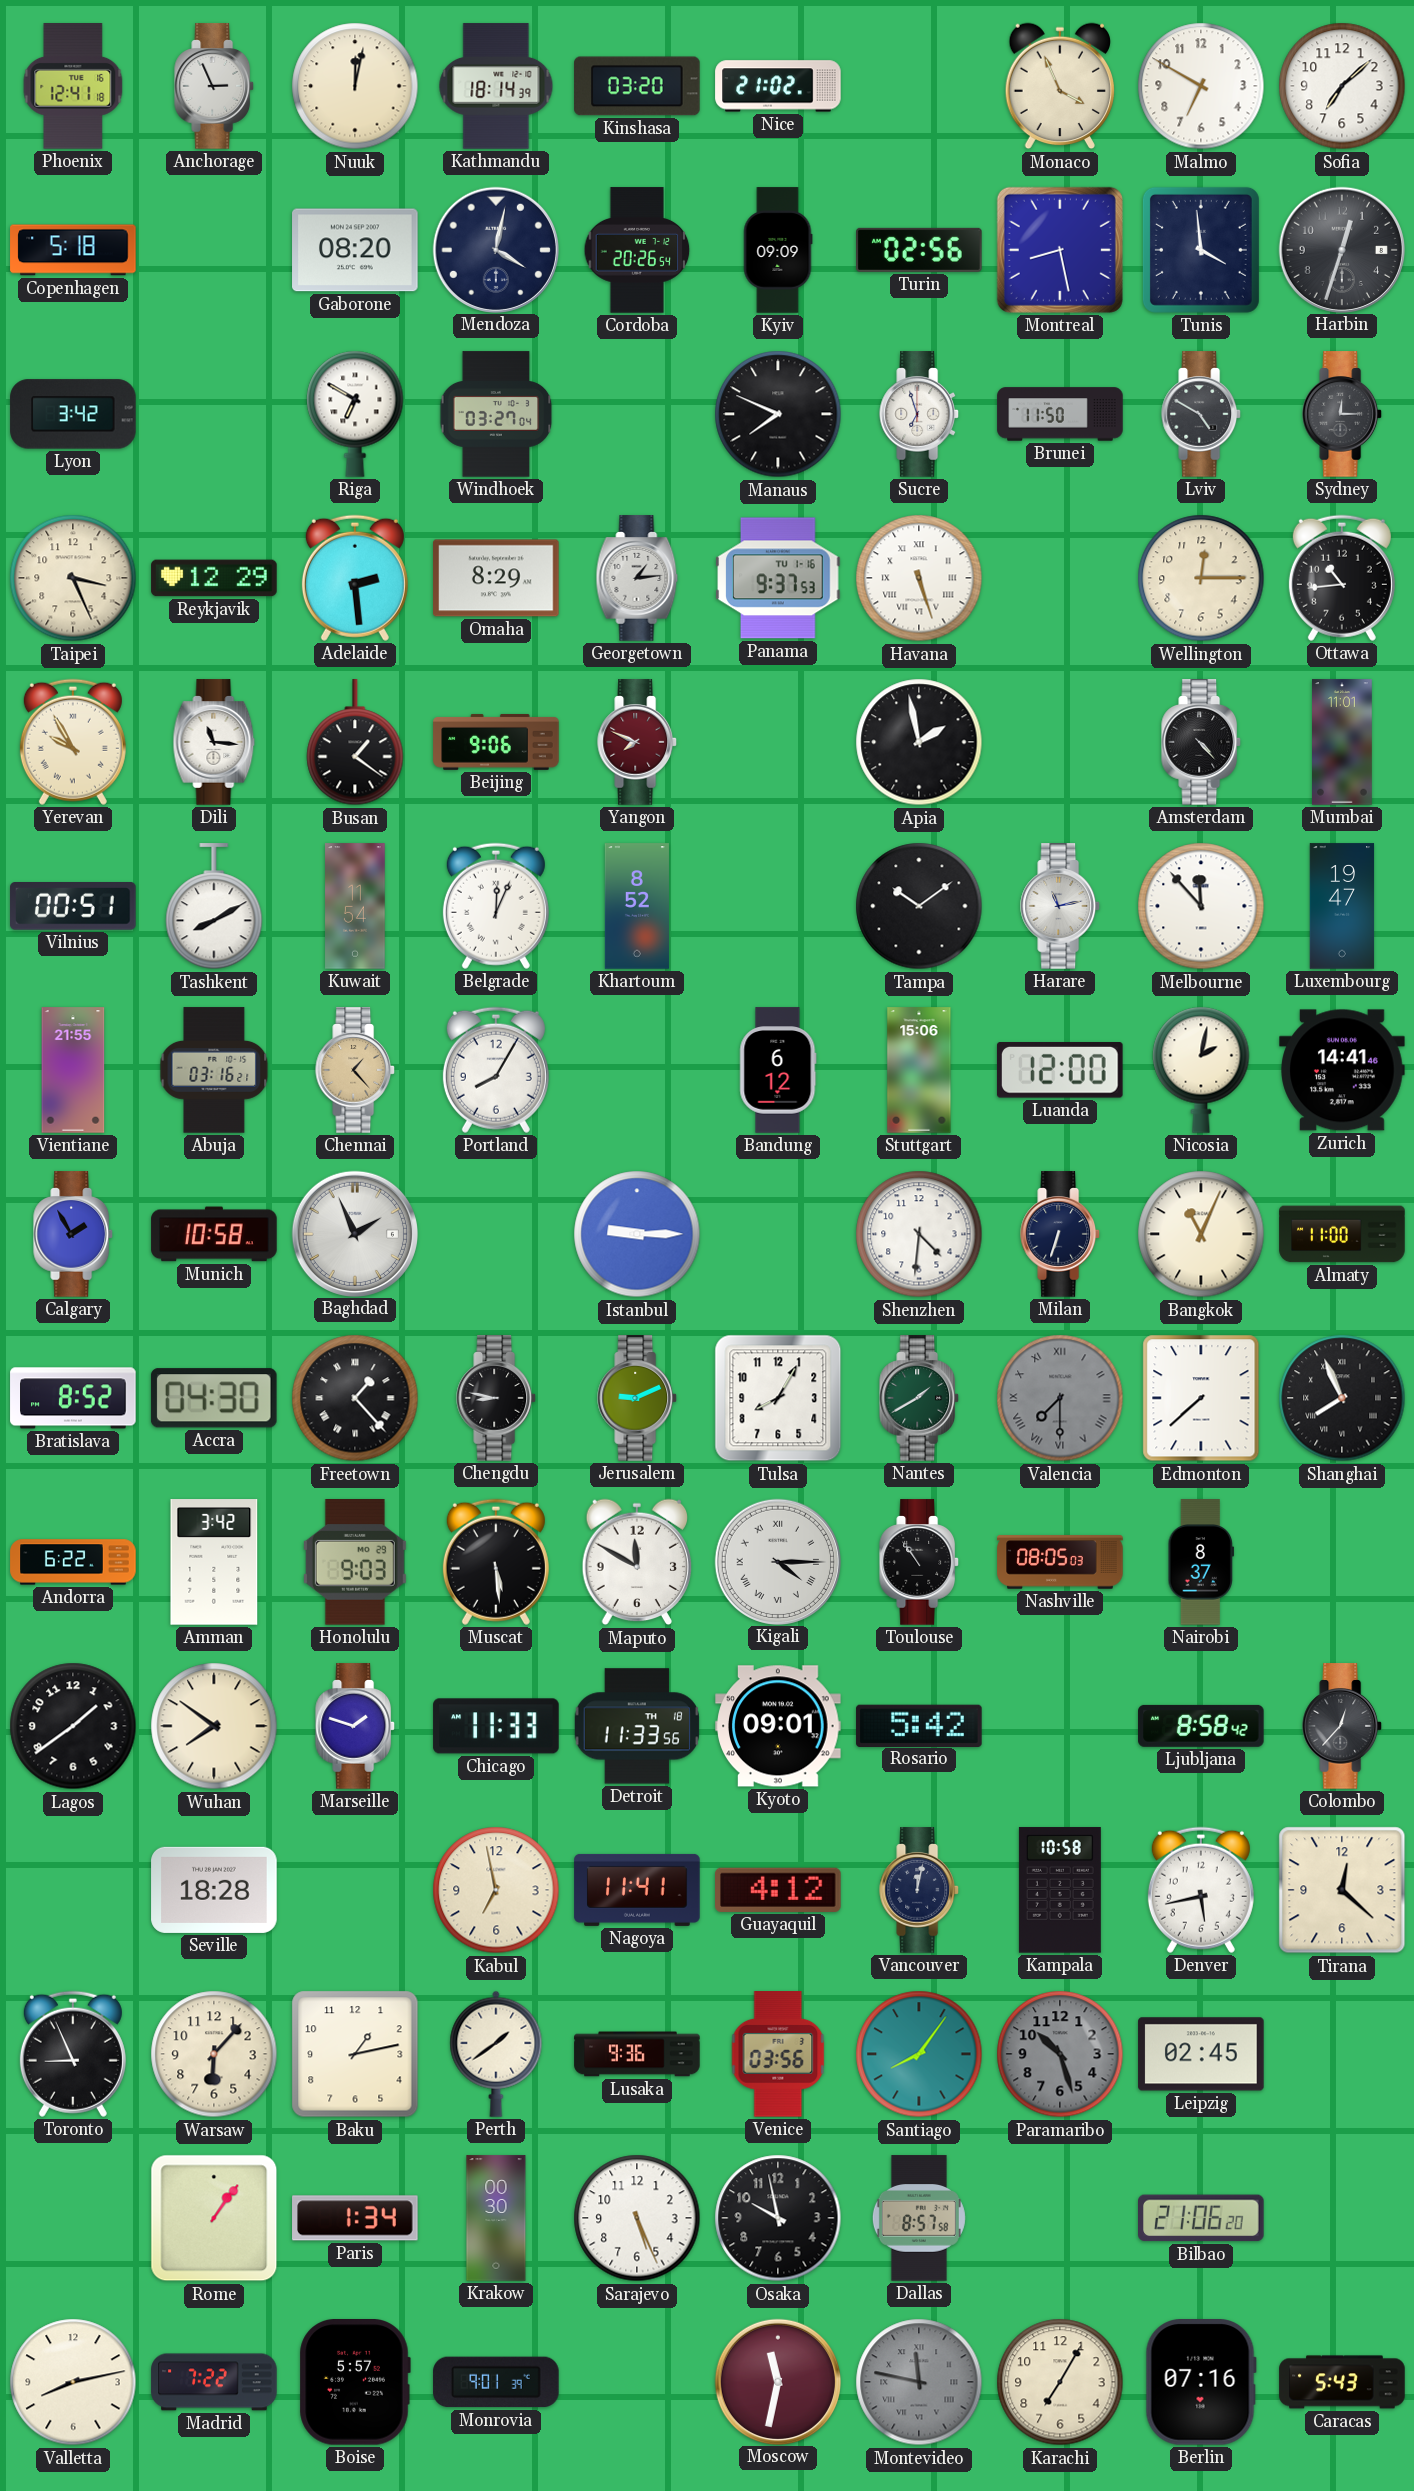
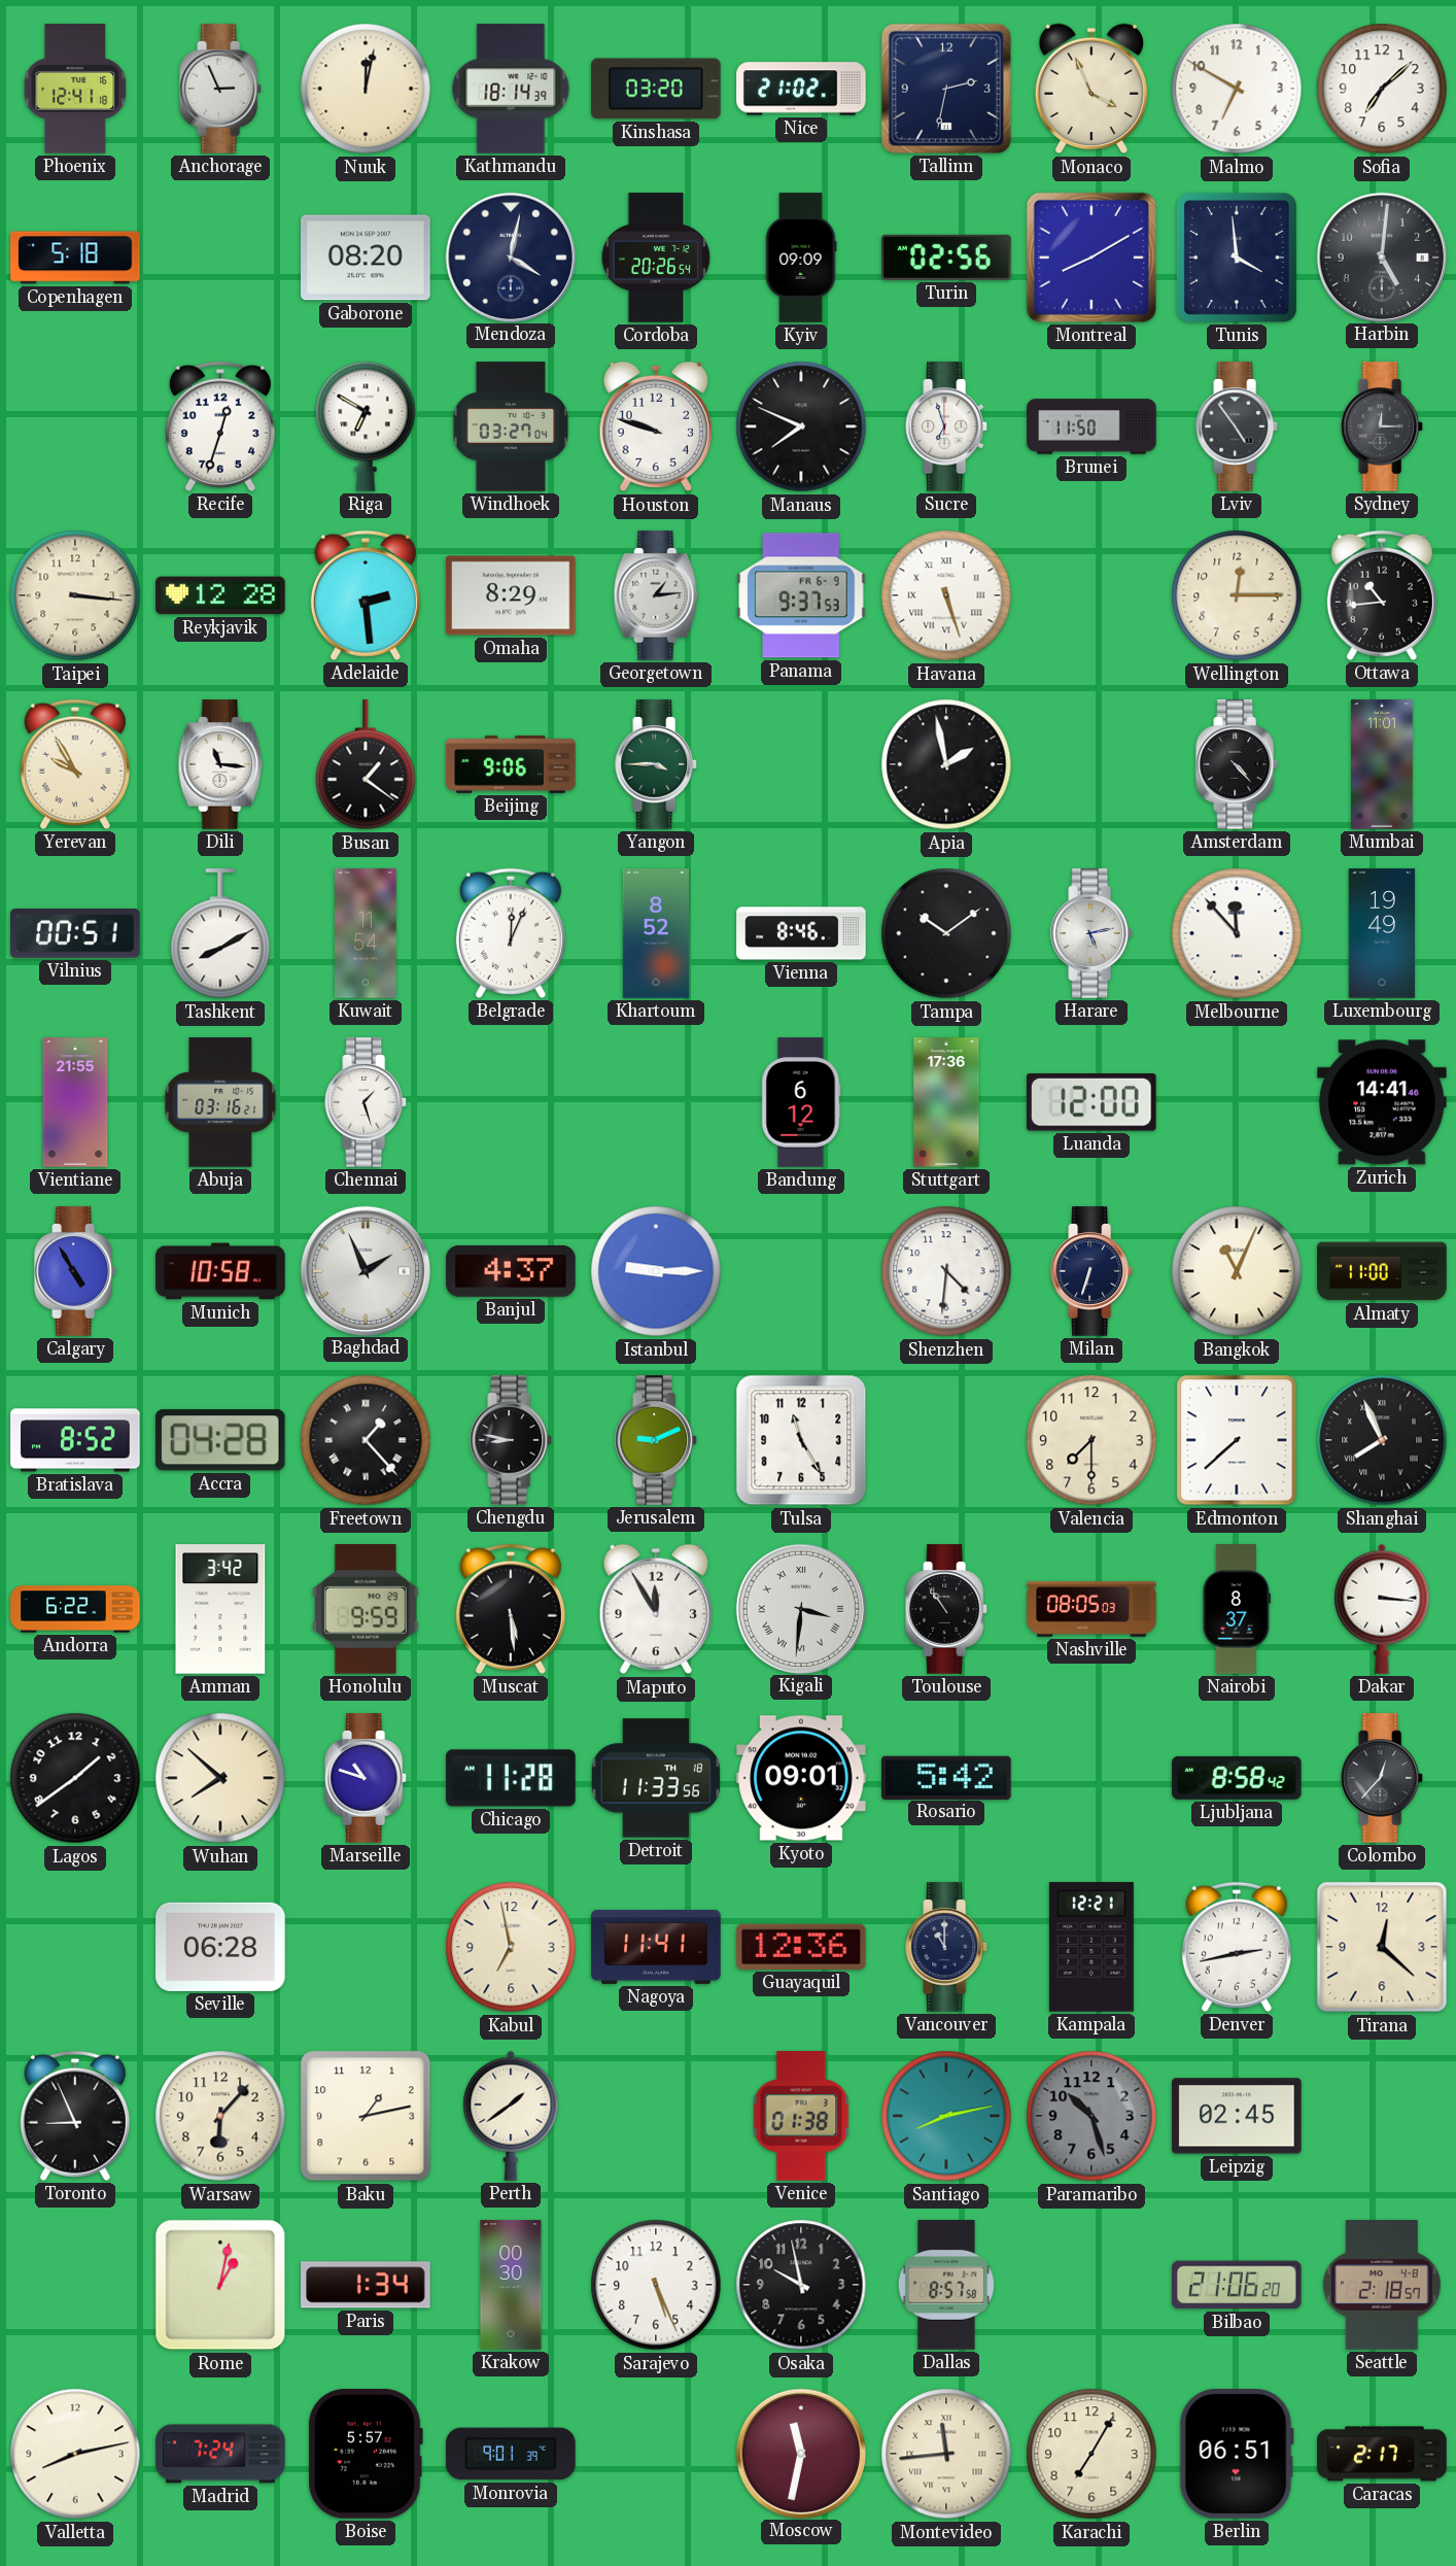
Tallinn: none -> 2:32
Montreal: 8:28 -> 8:10
Harbin: 12:33 -> 5:01
Lyon: 3:42 -> none
Recife: none -> 12:33
Houston: none -> 9:48
Lviv: 4:50 -> 4:54
Taipei: 3:26 -> 3:16
Reykjavik: 12:29 -> 12:28
Panama date: TU 1-16 -> FR 6-9
Yangon: 7:49 -> 3:45
Yangon dial: burgundy -> green
Vienna: none -> 8:46
Harare: 11:13 -> 5:13
Luxembourg: 19:47 -> 19:49
Chennai: 1:23 -> 1:27
Chennai dial: champagne -> white
Portland: 8:05 -> none
Stuttgart: 15:06 -> 17:36
Nicosia: 2:02 -> none
Calgary: 1:55 -> 4:55
Banjul: none -> 4:37
Accra: 04:30 -> 04:28
Tulsa: 8:05 -> 11:25
Nantes: 1:40 -> none
Valencia dial: grey -> cream
Valencia numerals: Roman -> Arabic
Honolulu: 9:03 -> 9:59
Maputo: 11:50 -> 11:55
Kigali: 4:15 -> 3:31
Dakar: none -> 3:16
Wuhan: 7:51 -> 7:52
Marseille: 1:48 -> 10:48
Chicago: 11:33 -> 11:28
Seville: 18:28 -> 06:28
Guayaquil: 4:12 -> 12:36
Vancouver: 12:02 -> 11:00
Kampala: 10:58 -> 12:21
Denver: 5:43 -> 2:43
Lusaka: 9:36 -> none
Venice: 03:56 -> 01:38
Santiago: 8:06 -> 8:13
Rome: 1:06 -> 1:02
Seattle: none -> 2:18
Madrid: 7:22 -> 7:24
Montevideo: 11:47 -> 11:44
Montevideo dial: grey -> cream
Berlin: 07:16 -> 06:51
Caracas: 5:43 -> 2:17
